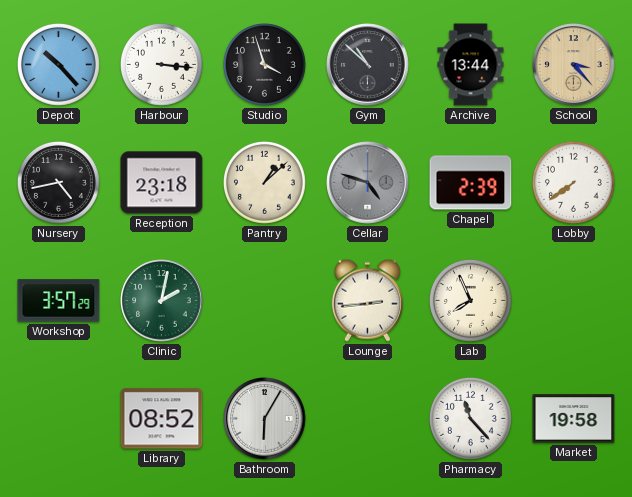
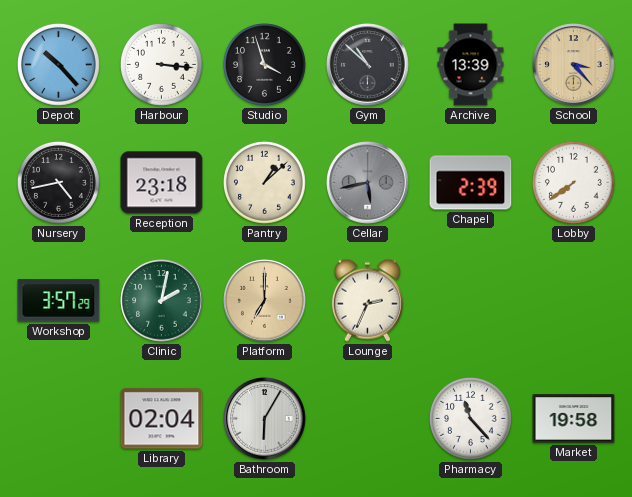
Archive: 13:44 -> 13:39
Cellar: 4:48 -> 5:43
Platform: none -> 7:00
Lounge: 2:44 -> 2:34
Lab: 7:56 -> none
Library: 08:52 -> 02:04
